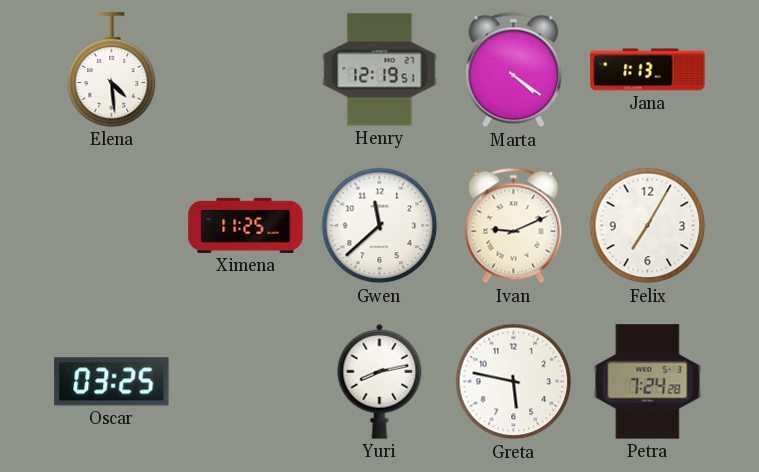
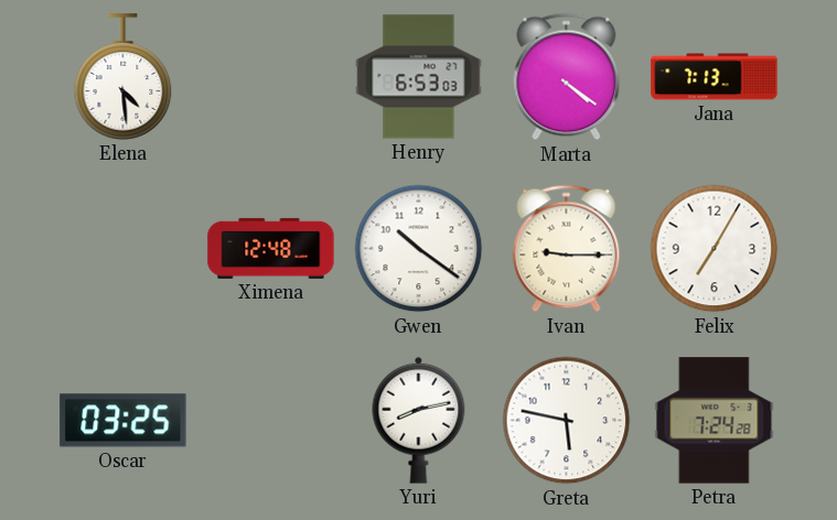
Henry: 12:19 -> 6:53
Jana: 1:13 -> 7:13
Ximena: 11:25 -> 12:48
Gwen: 11:38 -> 10:21
Ivan: 9:11 -> 9:15
